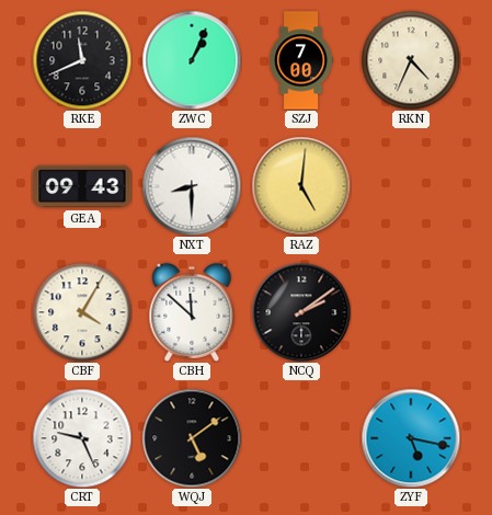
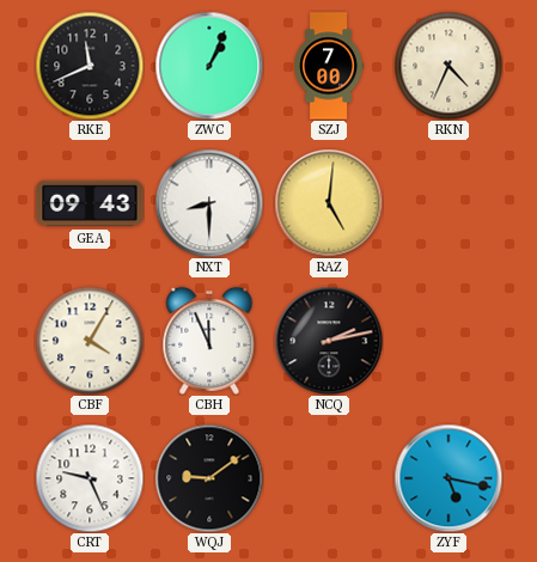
CBH: 11:52 -> 11:56
NCQ: 2:09 -> 2:13
WQJ: 5:09 -> 9:09
